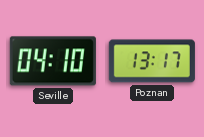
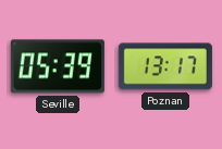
Seville: 04:10 -> 05:39
